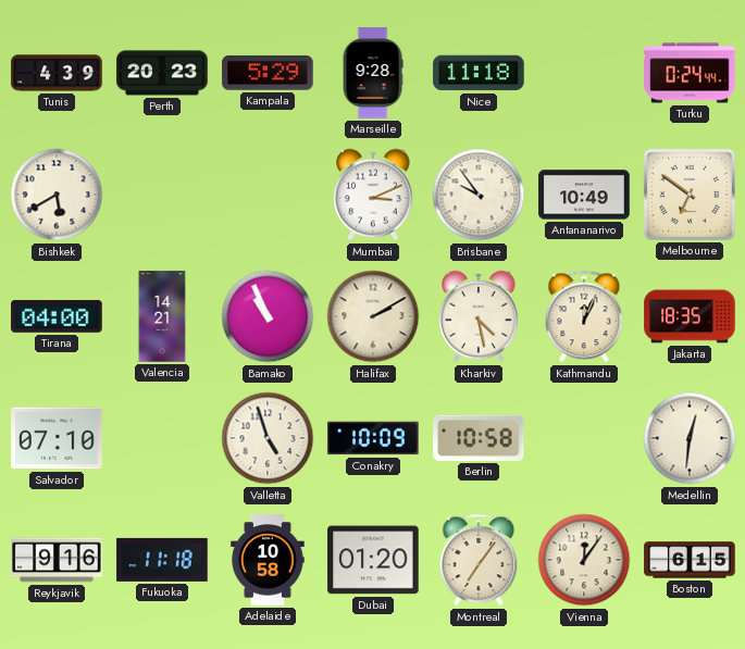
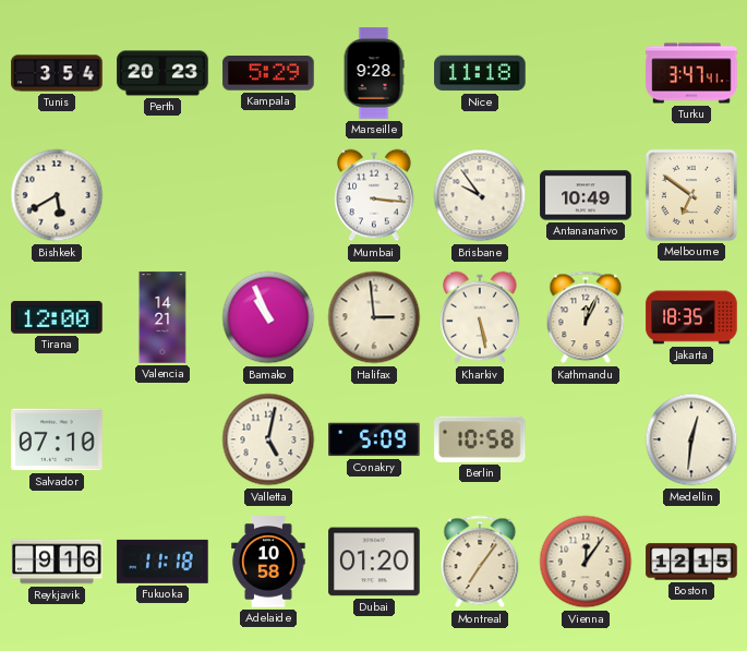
Tunis: 4:39 -> 3:54
Turku: 0:24 -> 3:47
Mumbai: 3:11 -> 3:16
Tirana: 04:00 -> 12:00
Halifax: 2:10 -> 2:59
Kharkiv: 4:28 -> 5:28
Valletta: 4:57 -> 5:02
Conakry: 10:09 -> 5:09
Boston: 6:15 -> 12:15
